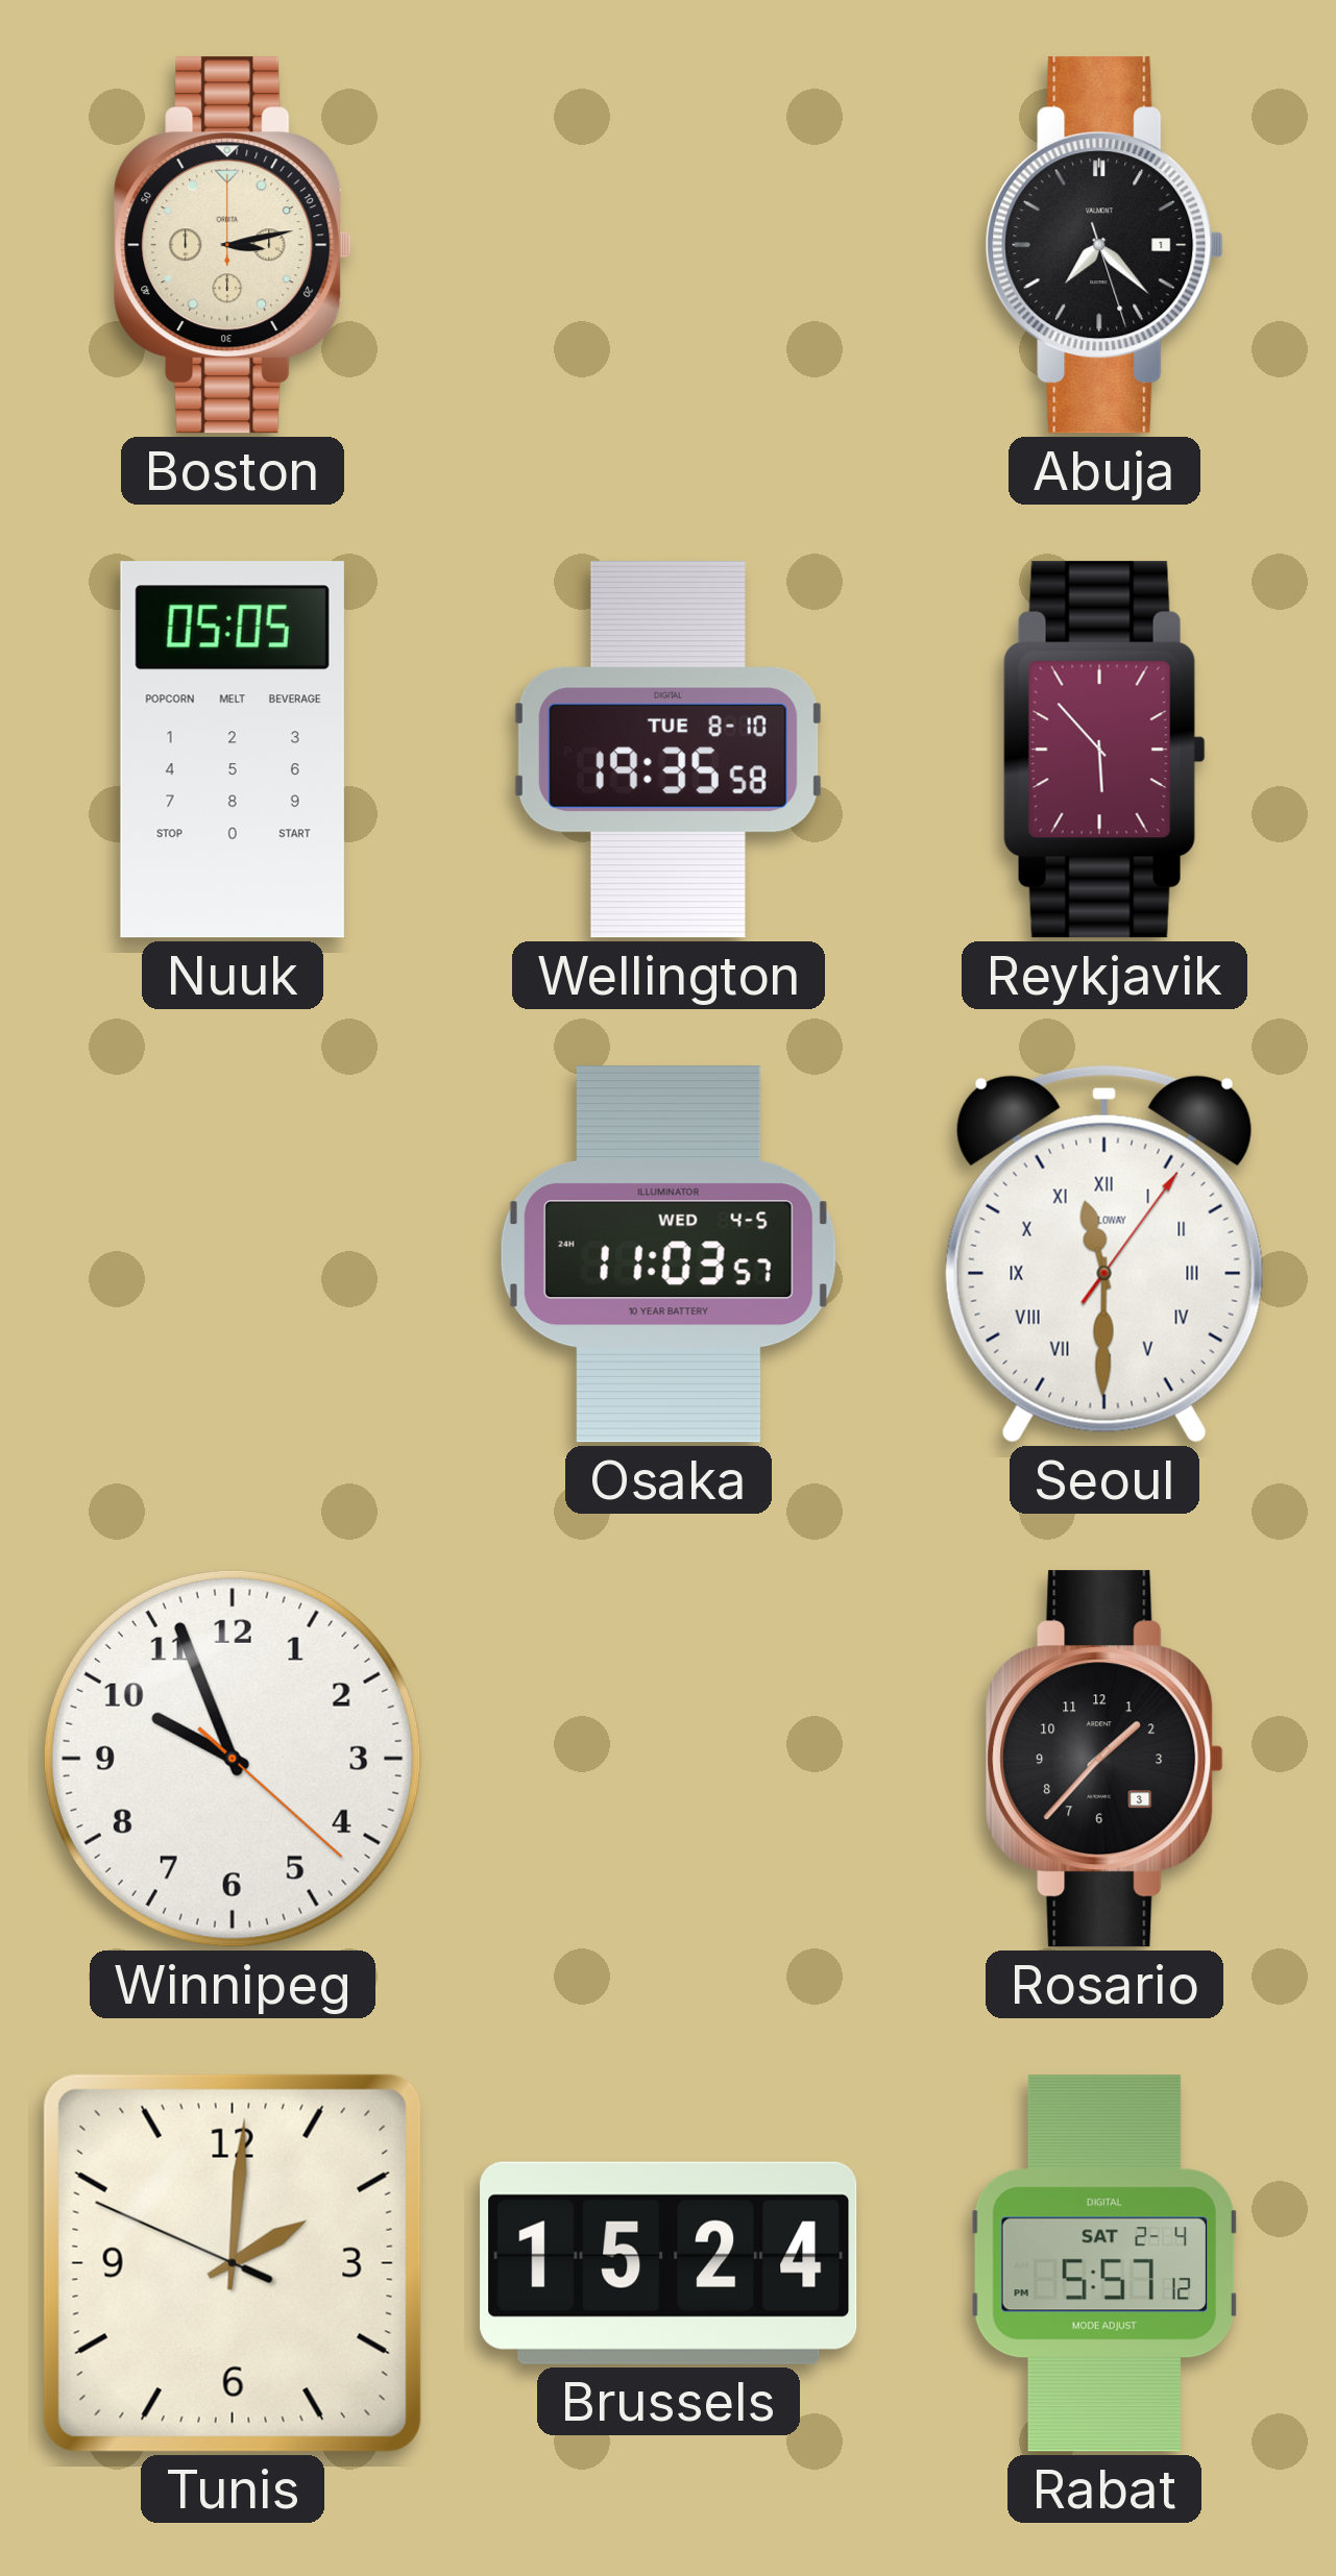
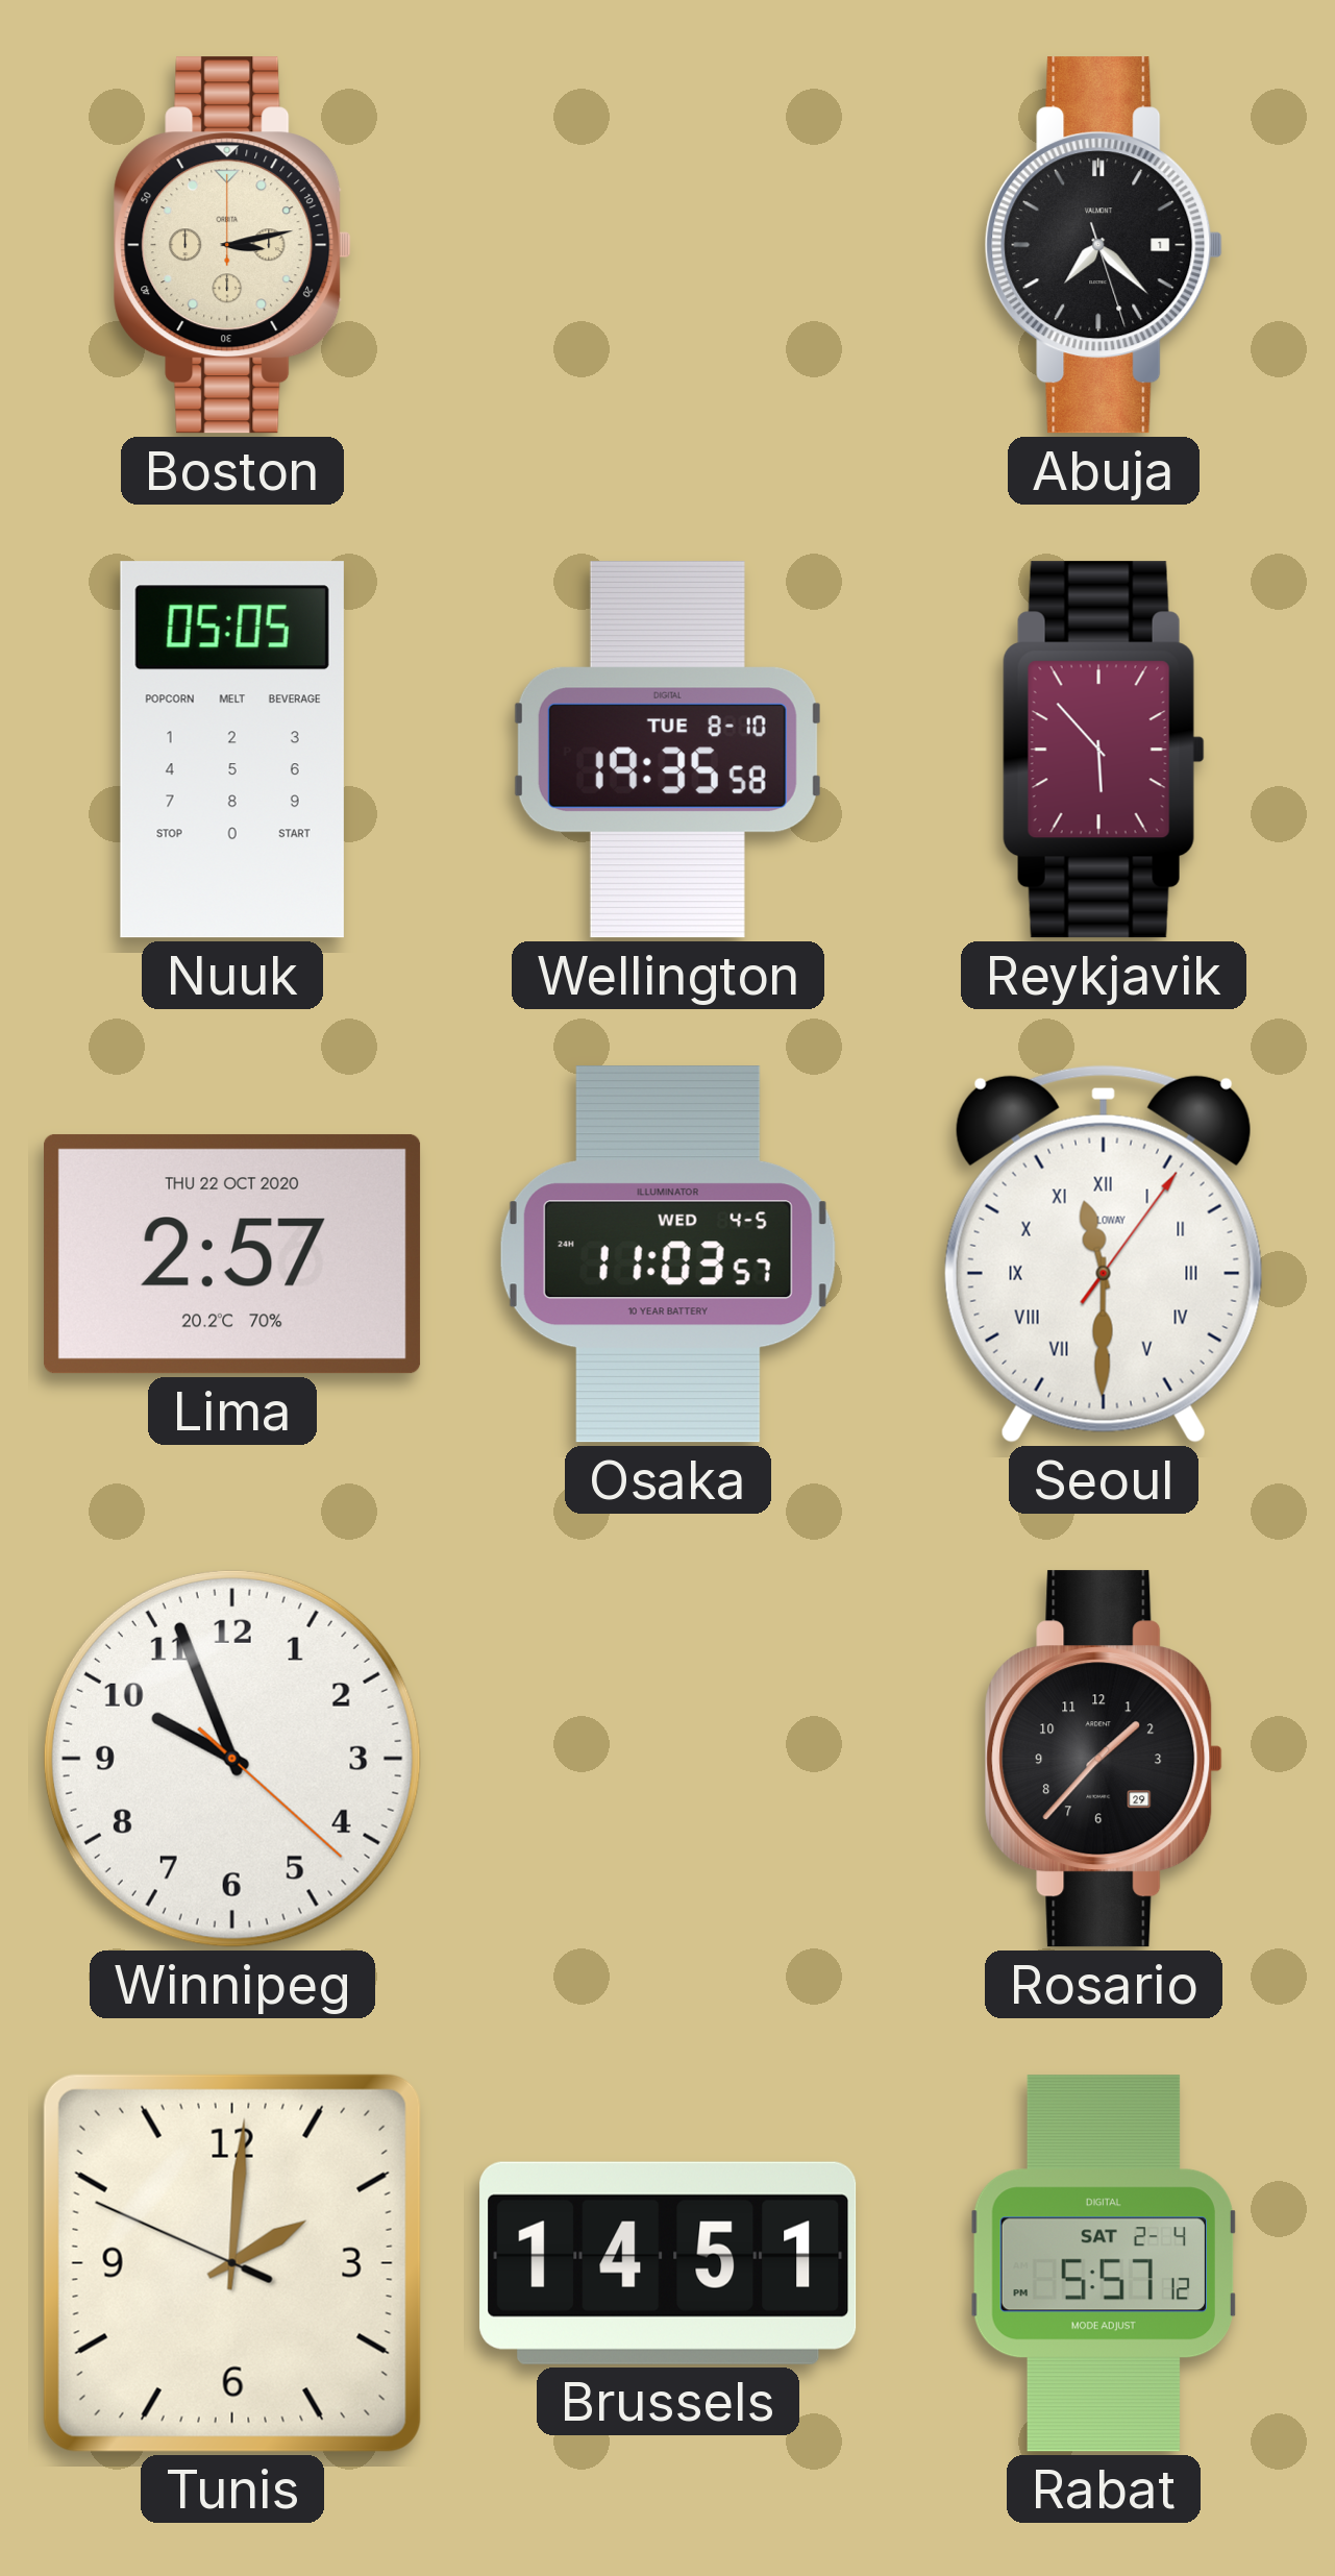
Lima: none -> 2:57
Rosario date: 3 -> 29
Brussels: 15:24 -> 14:51
